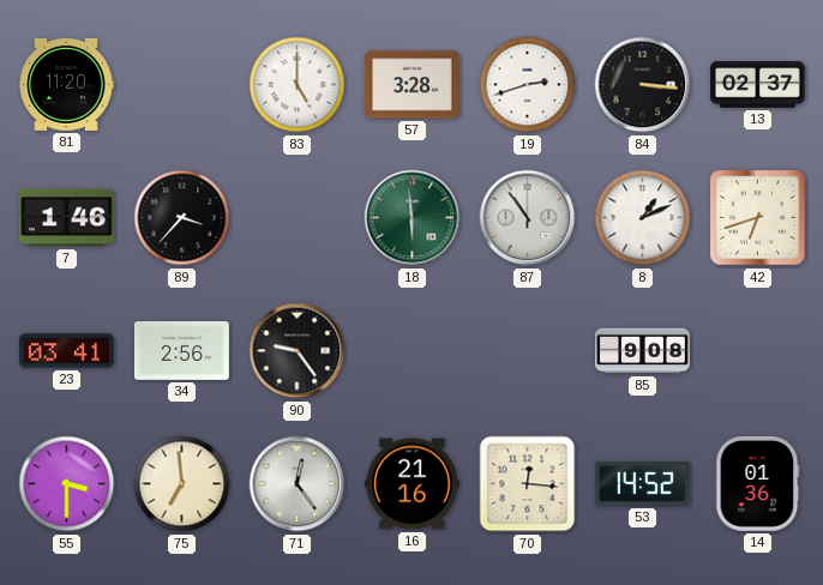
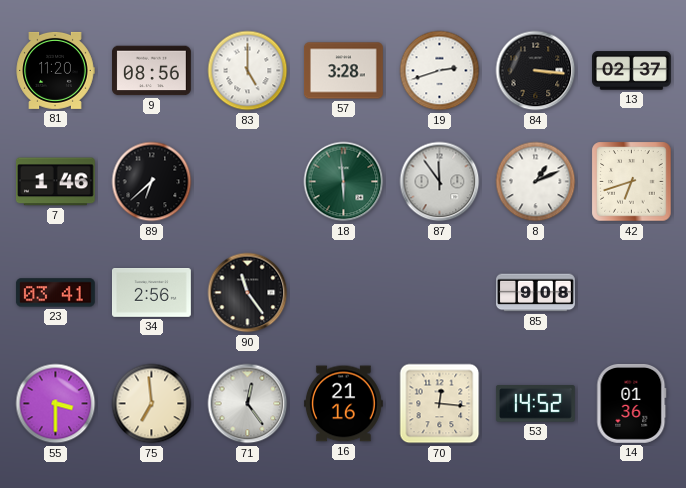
9: none -> 08:56
89: 3:37 -> 6:38
87: 10:54 -> 11:54
90: 9:24 -> 11:24
